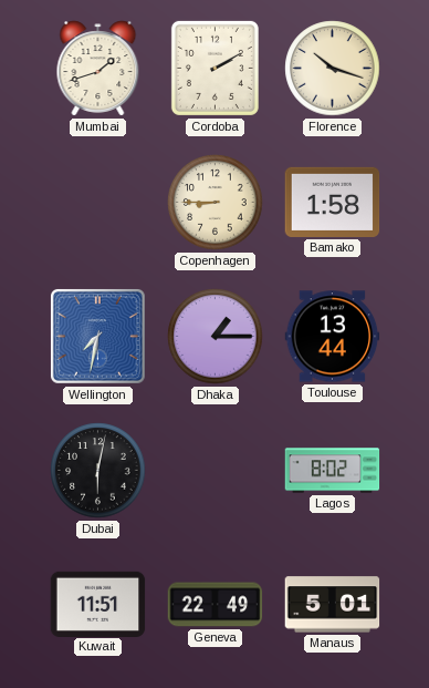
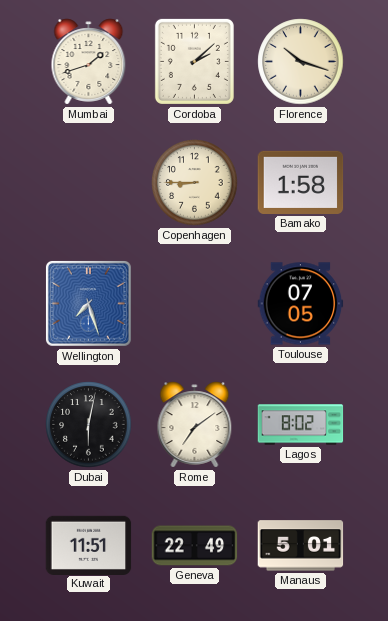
Cordoba: 2:10 -> 2:08
Wellington: 7:32 -> 7:27
Dhaka: 1:15 -> none
Toulouse: 13:44 -> 07:05
Rome: none -> 7:09
